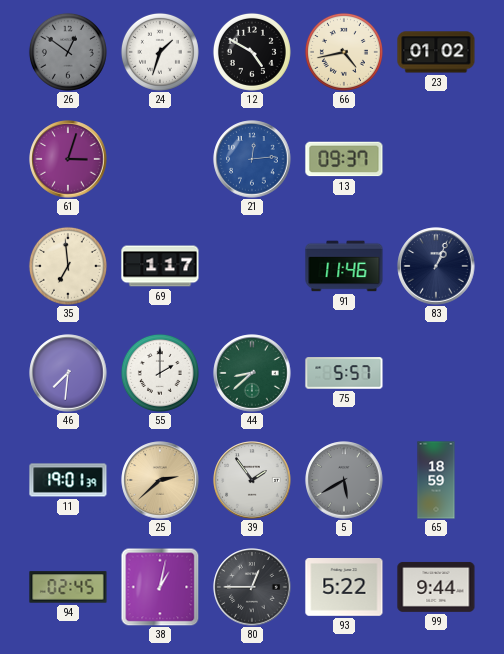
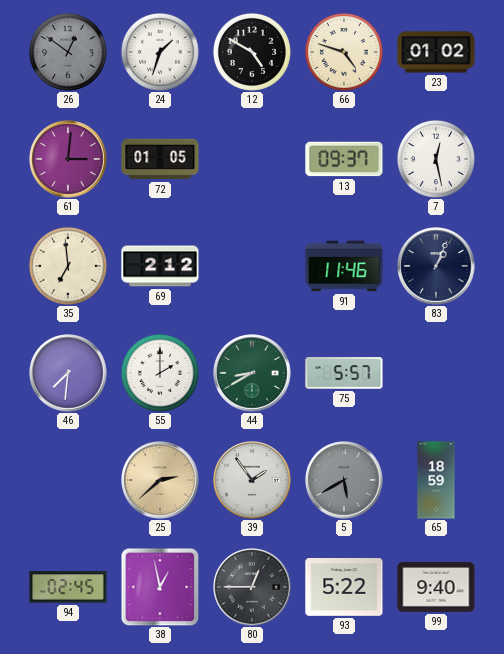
66: 4:43 -> 4:48
61: 3:03 -> 3:01
72: none -> 01:05
21: 12:14 -> none
7: none -> 12:28
69: 1:17 -> 2:12
44: 8:38 -> 8:40
11: 19:01 -> none
38: 1:02 -> 12:58
99: 9:44 -> 9:40
